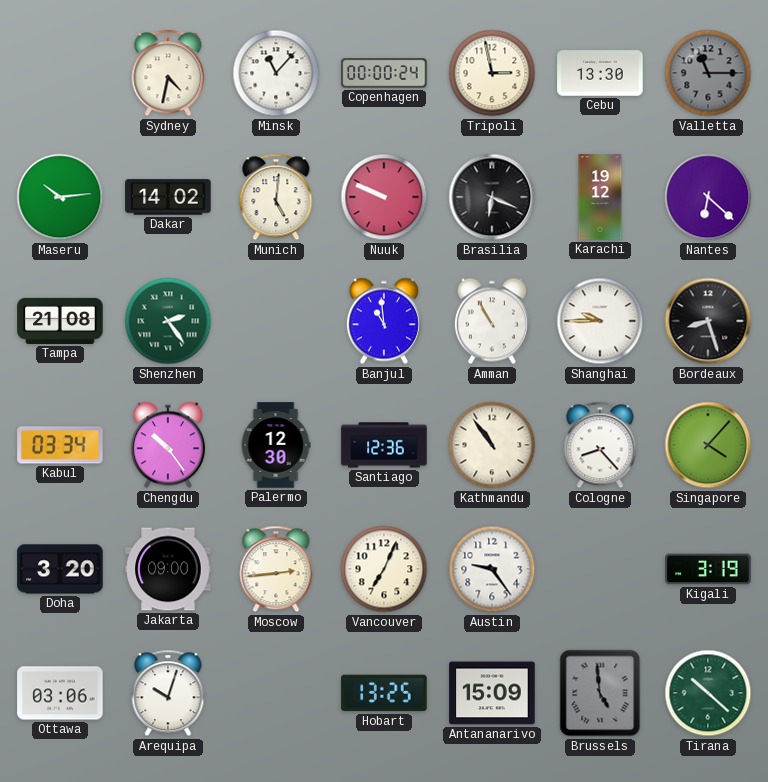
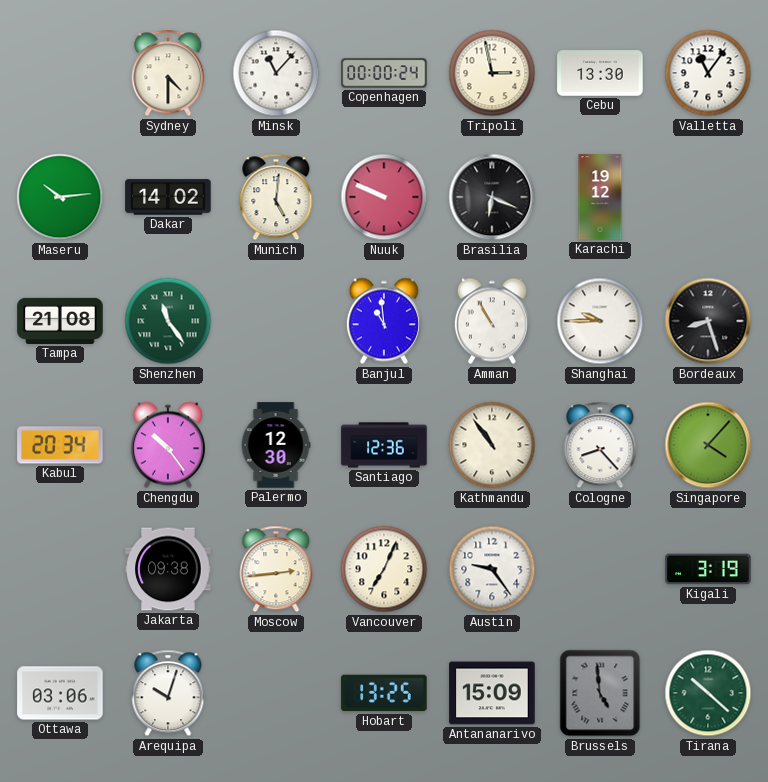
Sydney: 4:32 -> 4:30
Valletta: 11:15 -> 11:06
Valletta dial: grey -> white
Nantes: 6:22 -> none
Shenzhen: 2:24 -> 11:24
Kabul: 03:34 -> 20:34
Doha: 3:20 -> none
Jakarta: 09:00 -> 09:38
